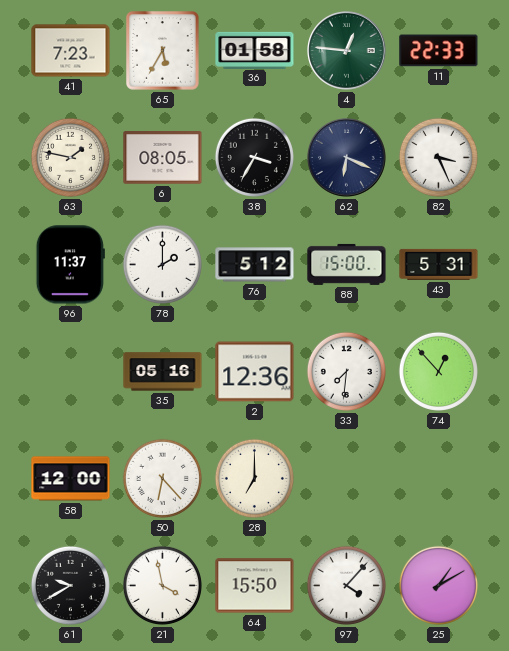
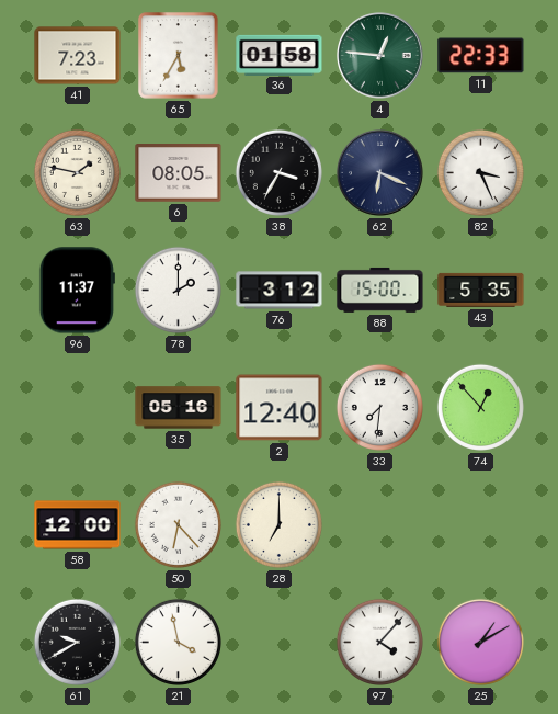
76: 5:12 -> 3:12
43: 5:31 -> 5:35
2: 12:36 -> 12:40
64: 15:50 -> none
